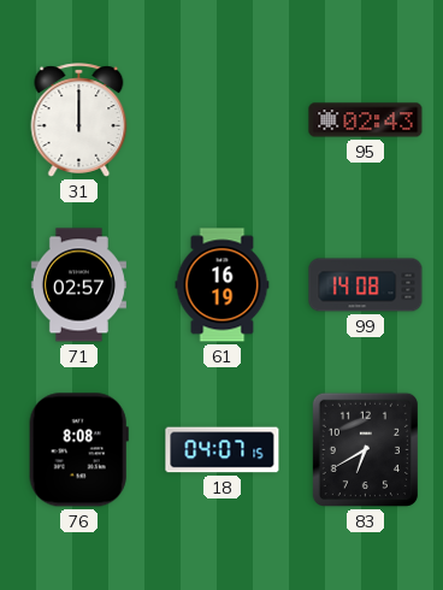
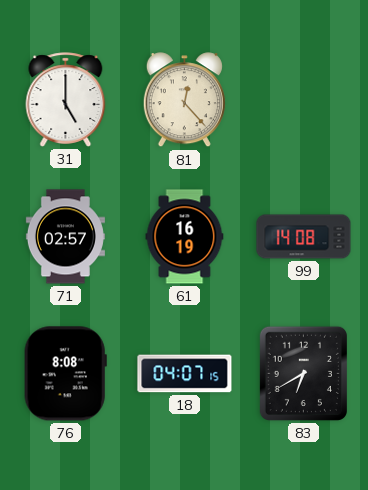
31: 12:00 -> 5:00
81: none -> 12:23
95: 02:43 -> none
